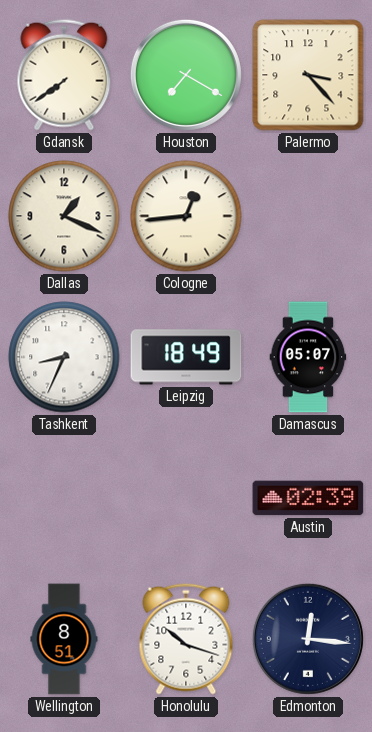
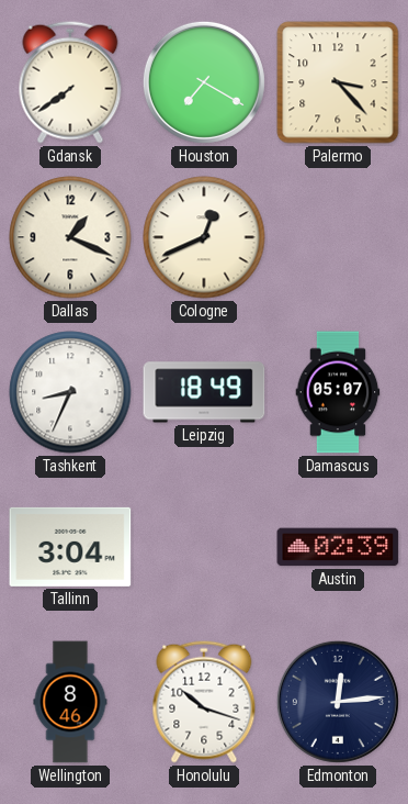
Cologne: 12:44 -> 12:41
Tallinn: none -> 3:04
Wellington: 8:51 -> 8:46
Edmonton: 12:16 -> 12:14
